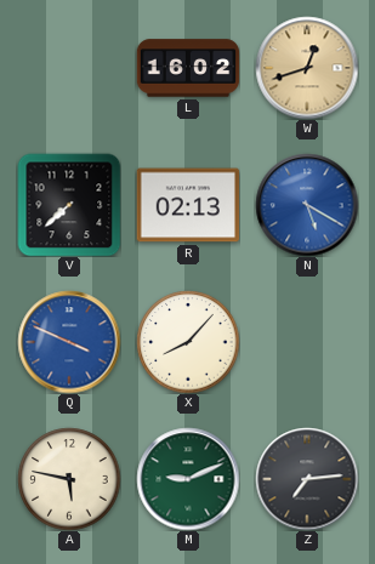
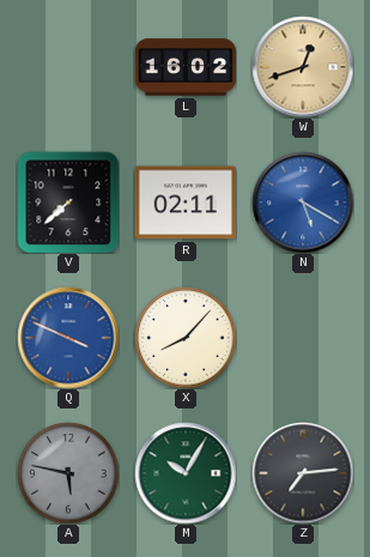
R: 02:13 -> 02:11
A dial: cream -> grey
M: 9:11 -> 10:05
